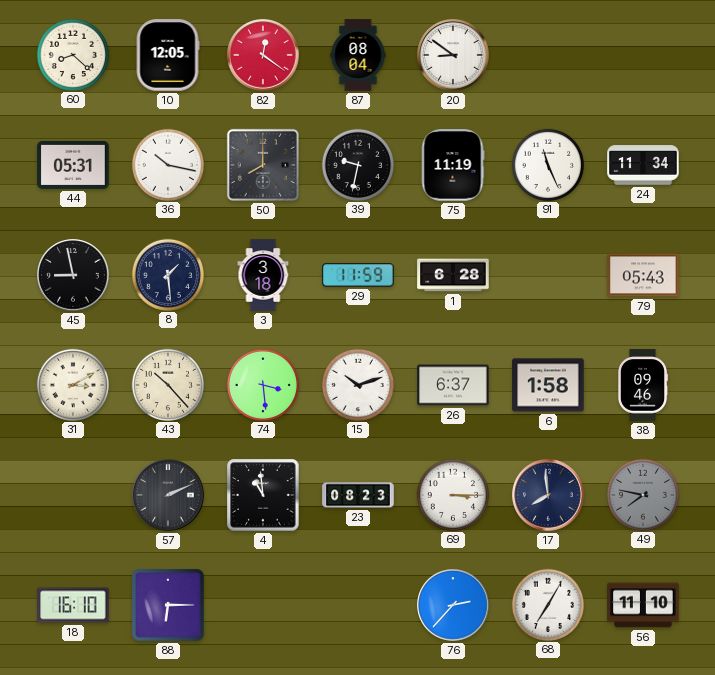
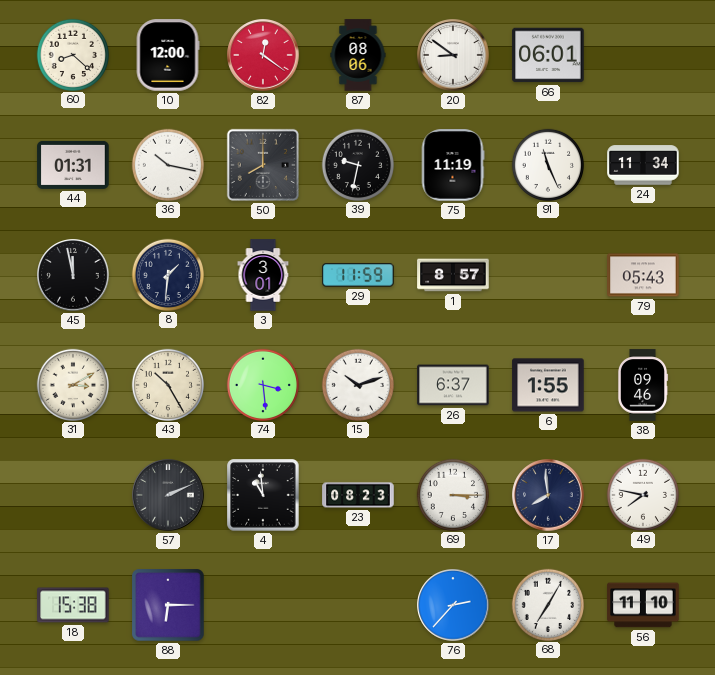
10: 12:05 -> 12:00
87: 08:04 -> 08:06
66: none -> 06:01
44: 05:31 -> 01:31
45: 8:58 -> 11:58
8: 1:29 -> 1:31
3: 3:18 -> 3:01
1: 6:28 -> 8:57
43: 10:23 -> 10:25
6: 1:58 -> 1:55
49 dial: grey -> white
18: 16:10 -> 15:38
